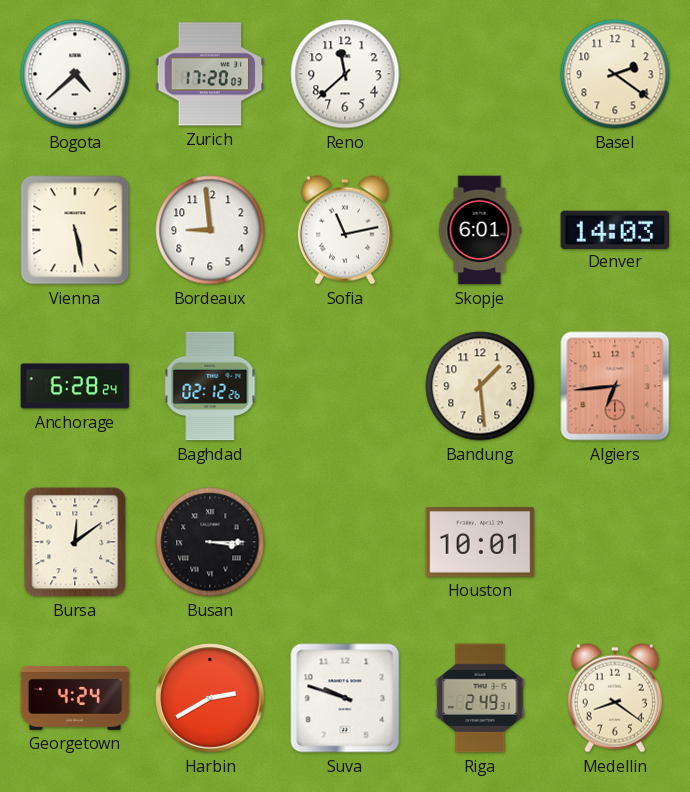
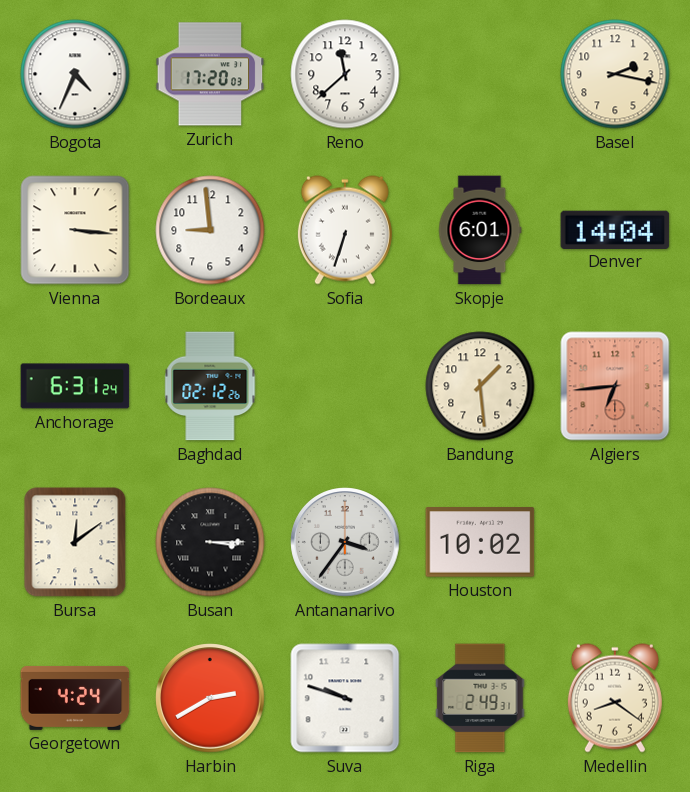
Bogota: 4:38 -> 4:34
Basel: 2:21 -> 2:17
Vienna: 5:28 -> 3:16
Sofia: 11:13 -> 6:33
Denver: 14:03 -> 14:04
Anchorage: 6:28 -> 6:31
Antananarivo: none -> 3:36
Houston: 10:01 -> 10:02
